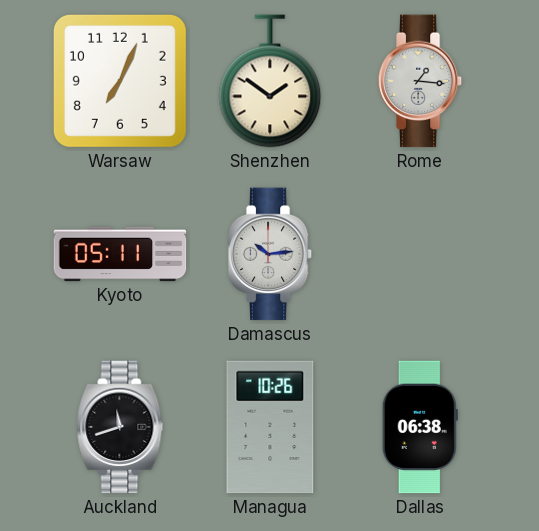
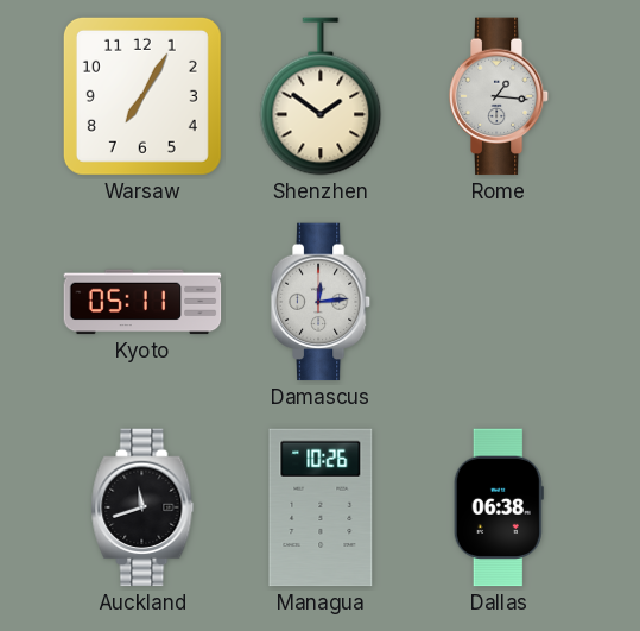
Warsaw: 7:04 -> 7:05
Damascus: 10:14 -> 12:14
